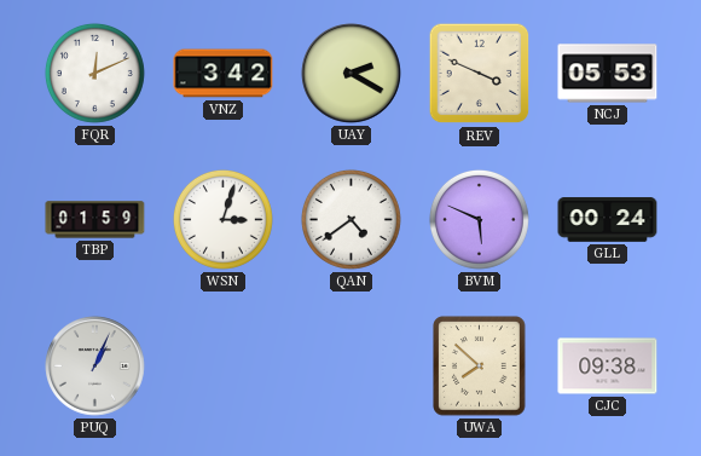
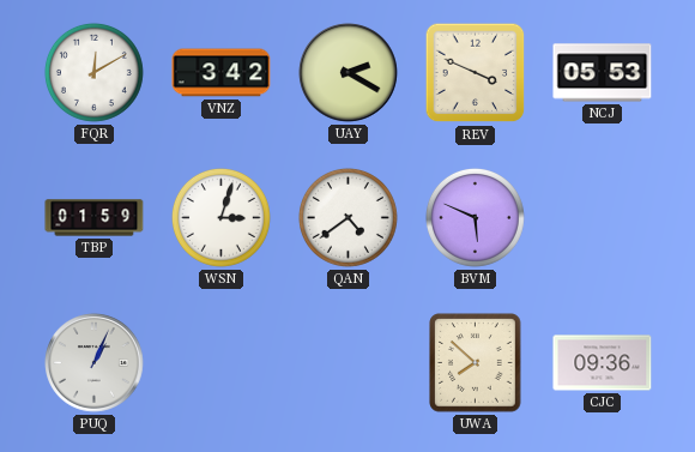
FQR: 12:11 -> 12:10
GLL: 00:24 -> none
CJC: 09:38 -> 09:36
